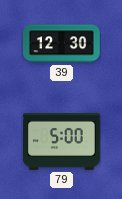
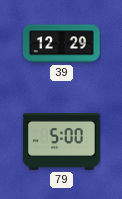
39: 12:30 -> 12:29
